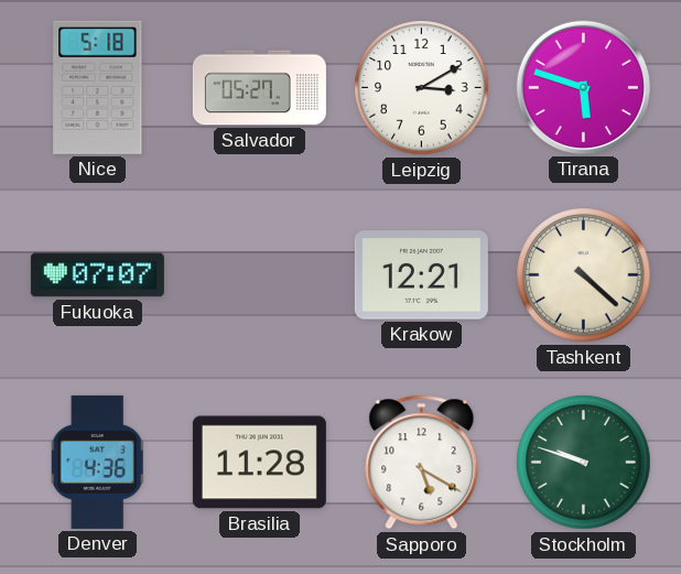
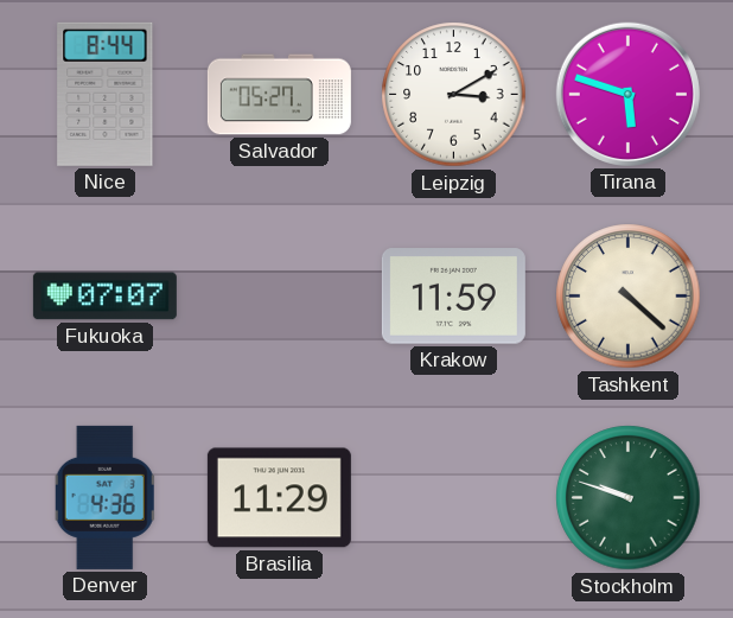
Nice: 5:18 -> 8:44
Krakow: 12:21 -> 11:59
Brasilia: 11:28 -> 11:29
Sapporo: 5:20 -> none
